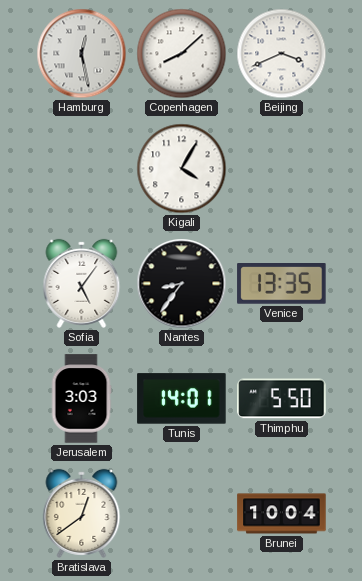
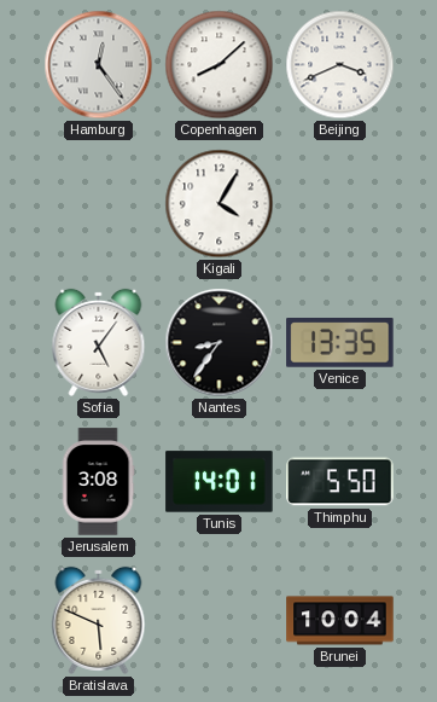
Hamburg: 12:28 -> 12:24
Jerusalem: 3:03 -> 3:08
Bratislava: 12:39 -> 5:49
